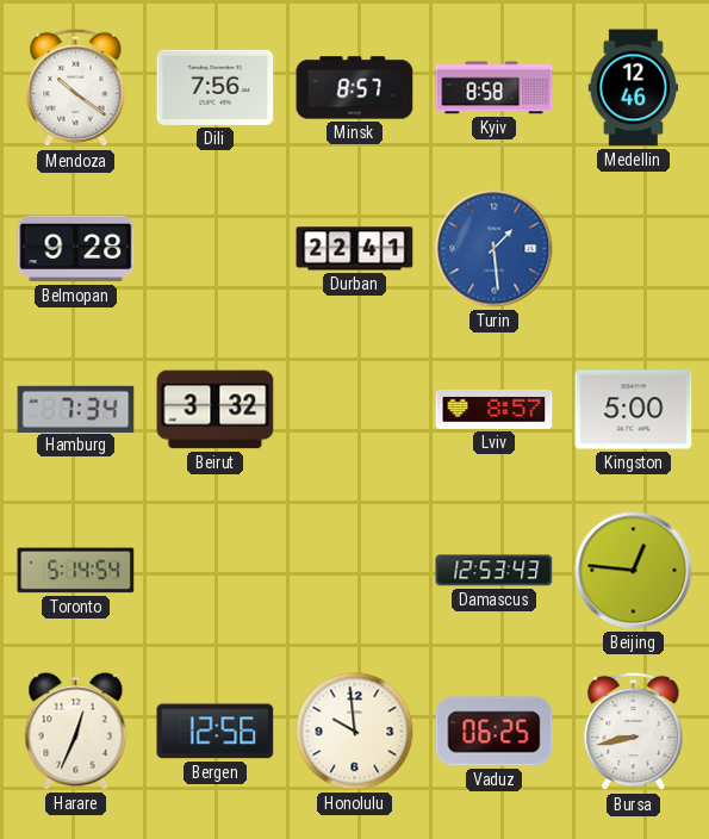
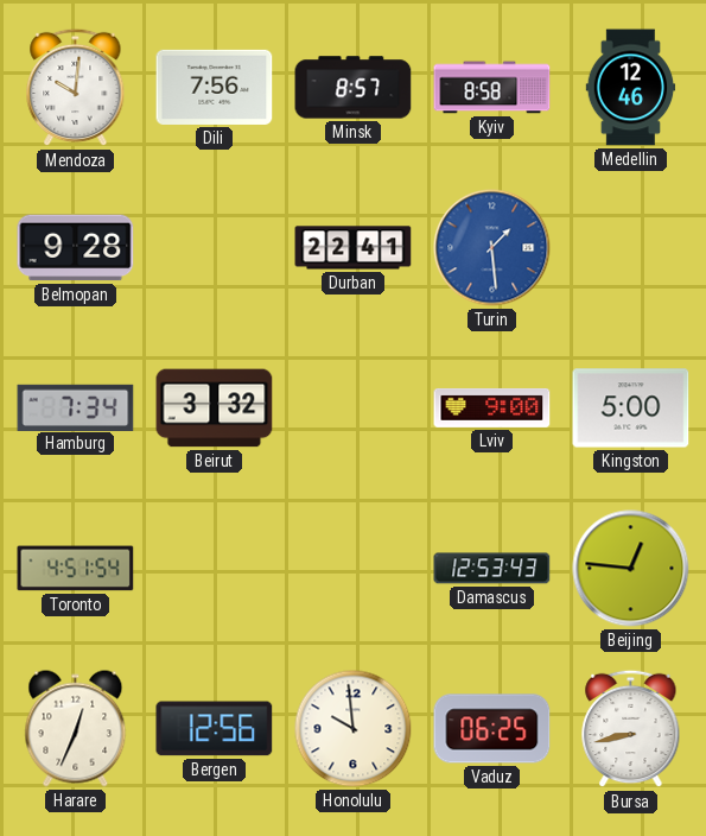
Mendoza: 10:21 -> 10:01
Lviv: 8:57 -> 9:00
Toronto: 5:14 -> 4:51
